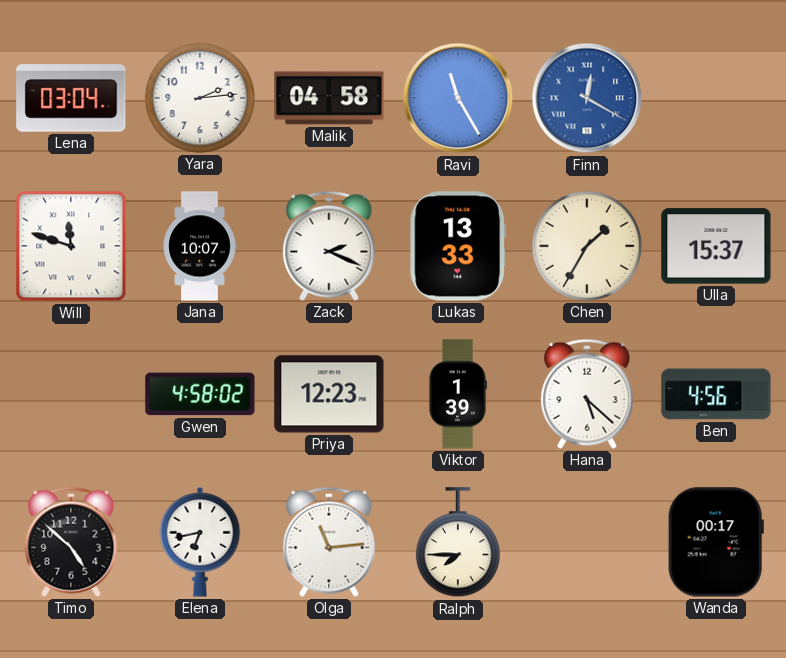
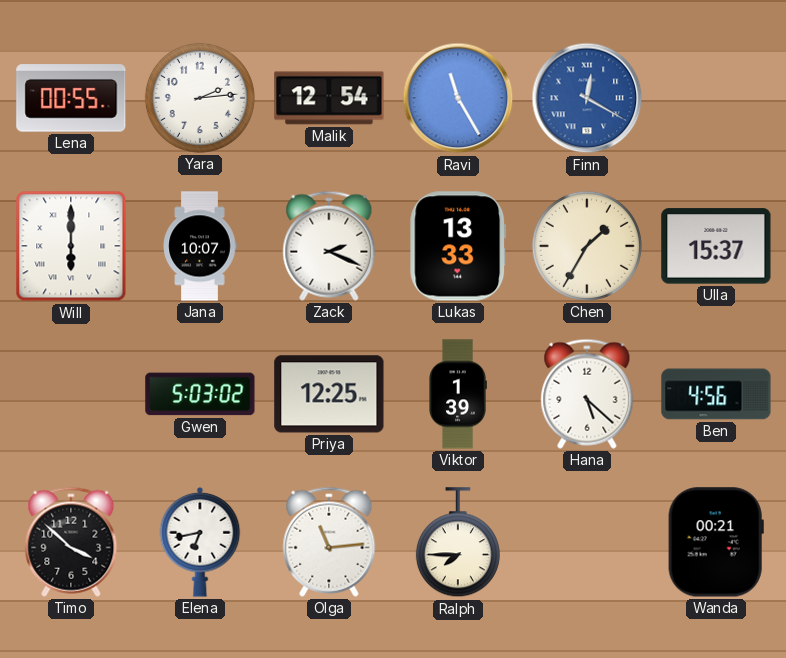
Lena: 03:04 -> 00:55
Malik: 04:58 -> 12:54
Will: 11:48 -> 6:00
Gwen: 4:58 -> 5:03
Priya: 12:23 -> 12:25
Timo: 4:52 -> 3:52
Wanda: 00:17 -> 00:21
